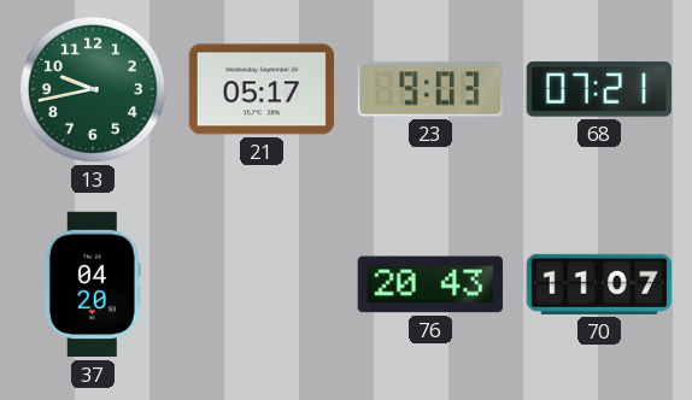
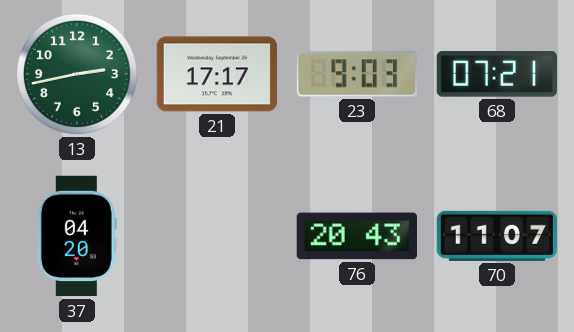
13: 9:43 -> 2:43
21: 05:17 -> 17:17
